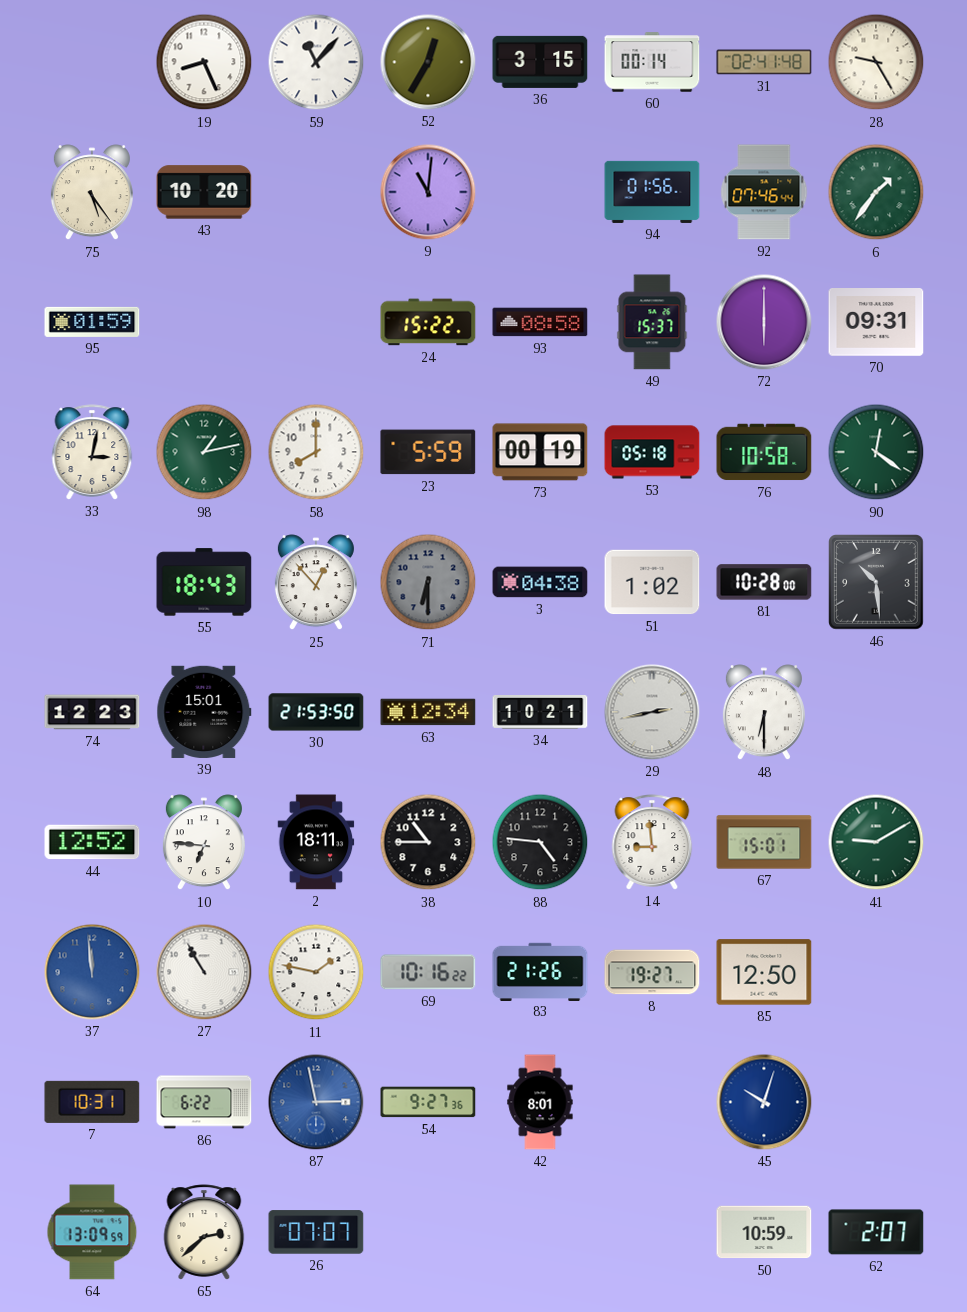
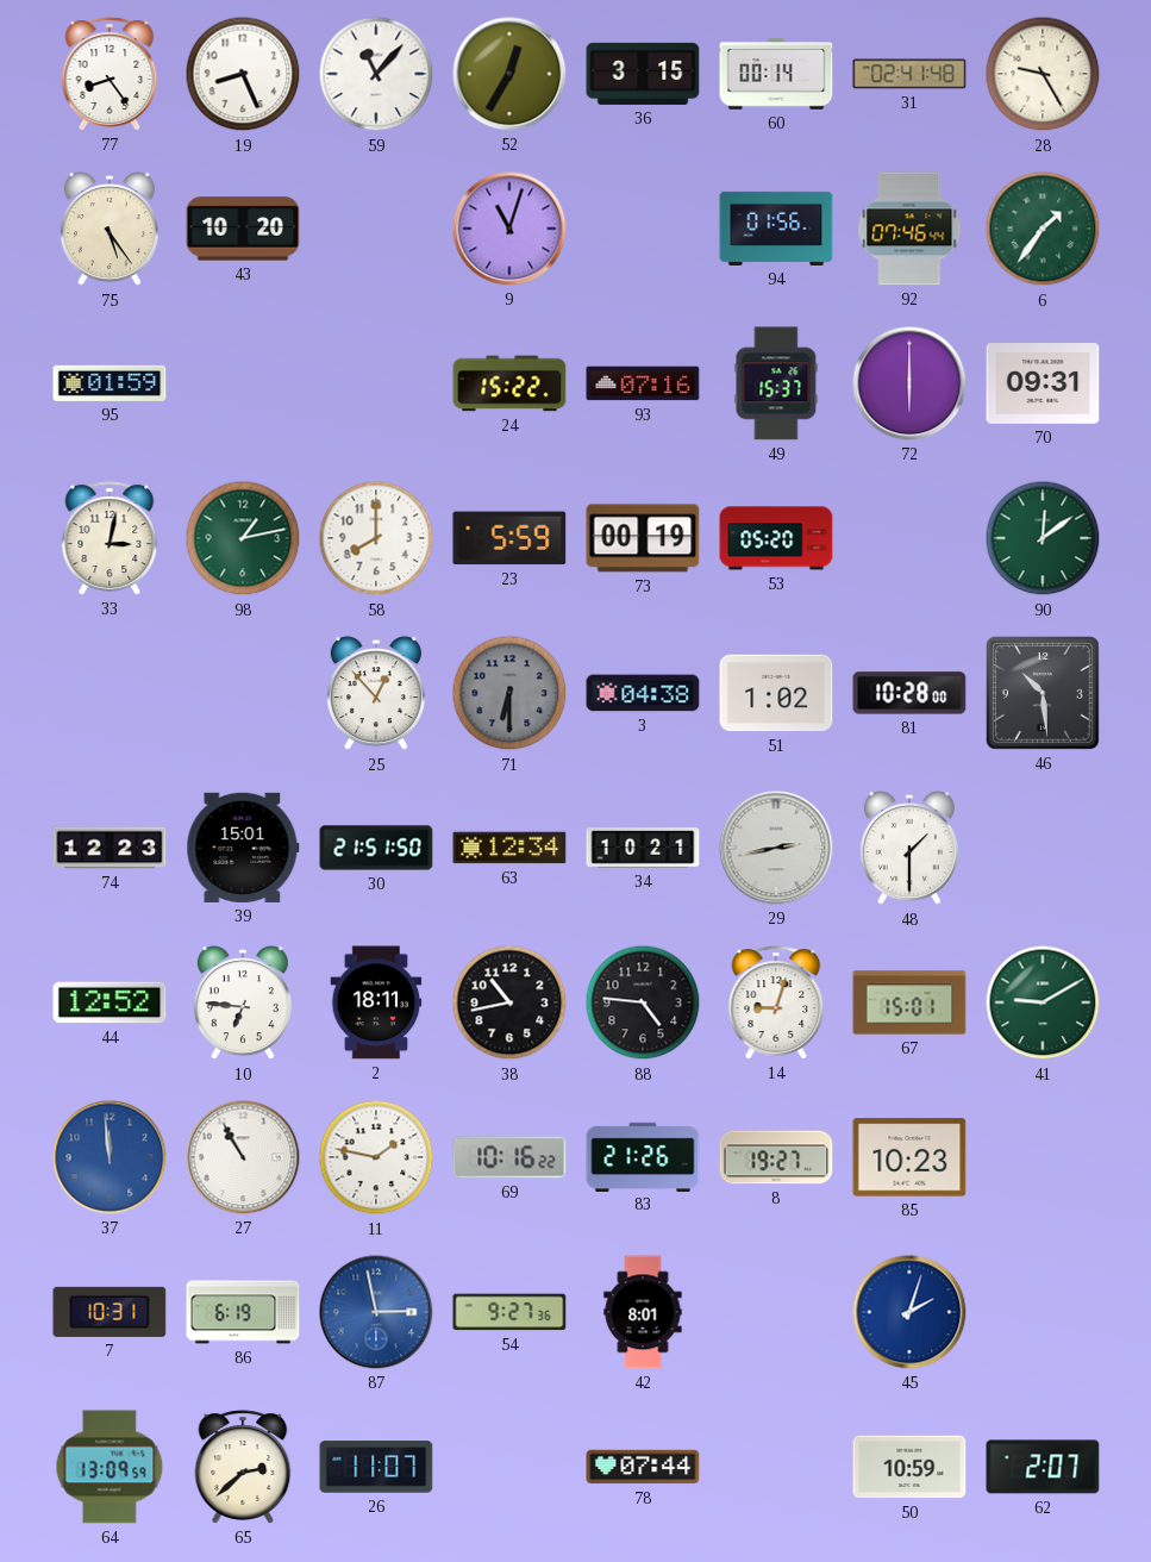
77: none -> 8:24
9: 11:01 -> 11:03
93: 08:58 -> 07:16
53: 05:18 -> 05:20
76: 10:58 -> none
90: 12:21 -> 12:09
55: 18:43 -> none
30: 21:53 -> 21:51
48: 6:30 -> 1:30
38: 10:45 -> 10:43
14: 8:59 -> 9:03
85: 12:50 -> 10:23
86: 6:22 -> 6:19
45: 10:03 -> 2:03
26: 07:07 -> 11:07
78: none -> 07:44
